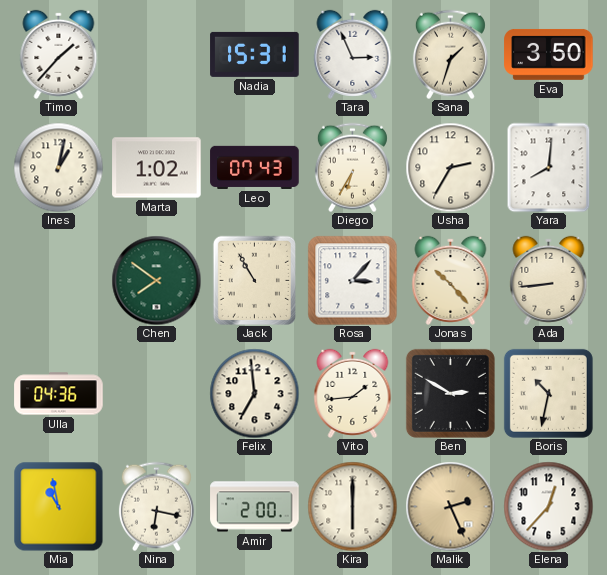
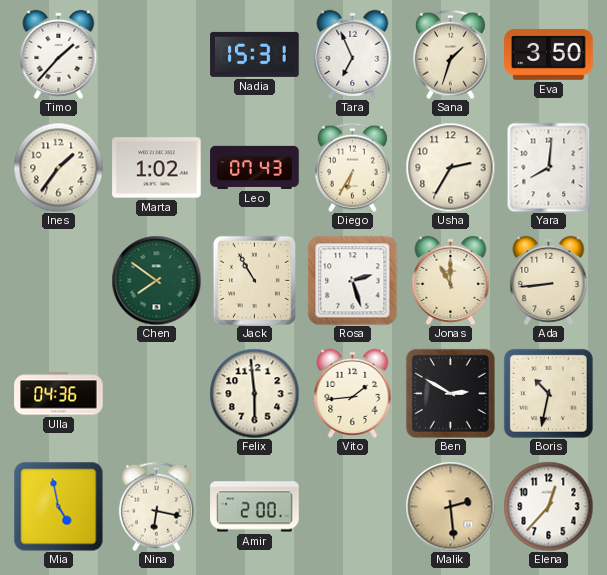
Tara: 2:56 -> 6:56
Ines: 1:02 -> 1:36
Rosa: 3:07 -> 2:27
Jonas: 10:23 -> 11:00
Felix: 6:59 -> 5:59
Mia: 10:58 -> 4:58
Kira: 6:00 -> none
Malik: 2:26 -> 2:29
